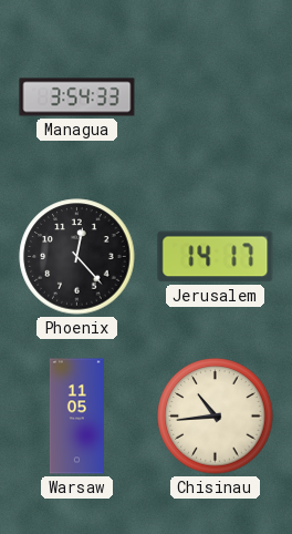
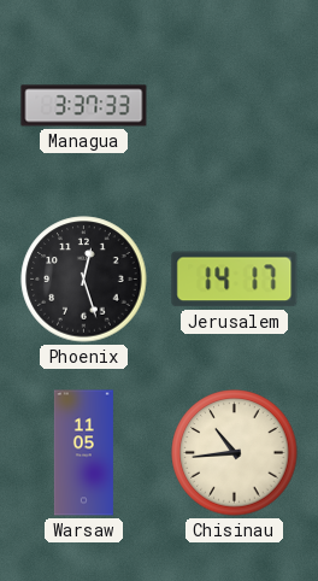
Managua: 3:54 -> 3:37
Phoenix: 12:23 -> 12:27
